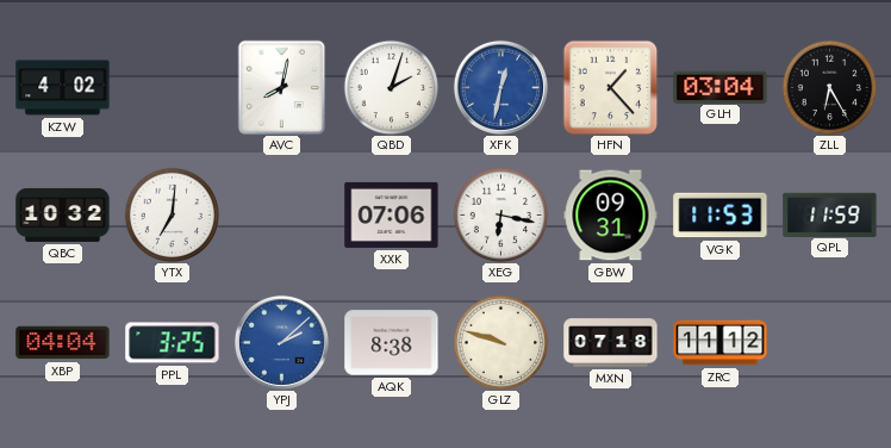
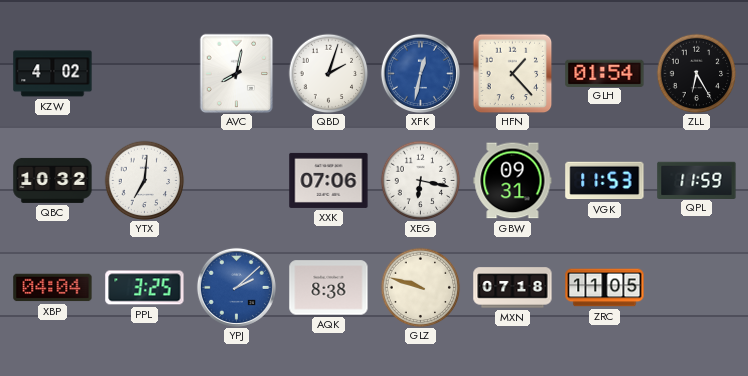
GLH: 03:04 -> 01:54
ZRC: 11:12 -> 11:05
